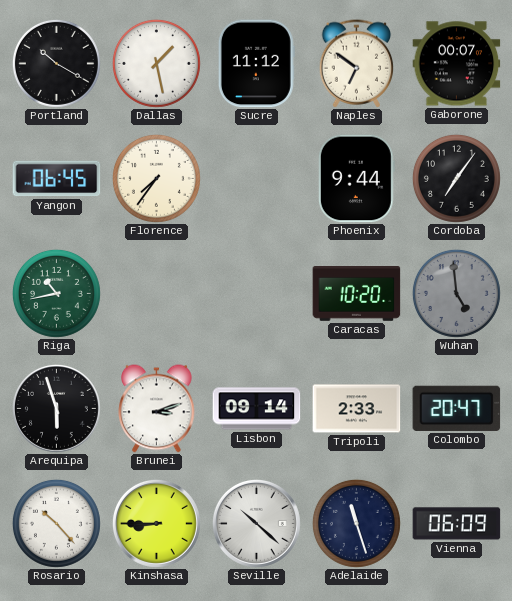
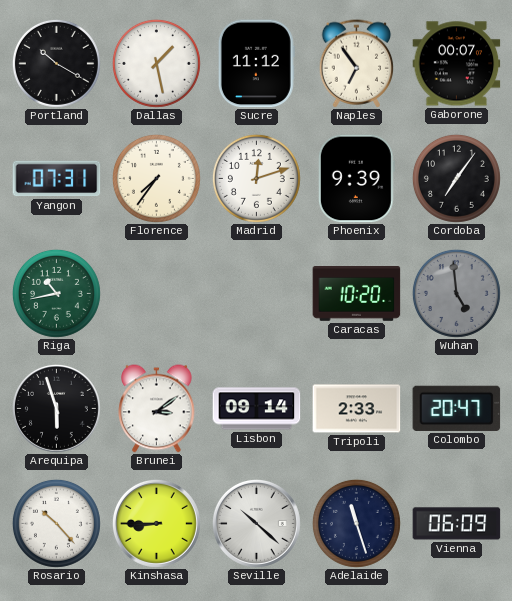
Naples: 6:51 -> 6:54
Yangon: 06:45 -> 07:31
Madrid: none -> 12:12
Phoenix: 9:44 -> 9:39
Brunei: 3:12 -> 3:09
